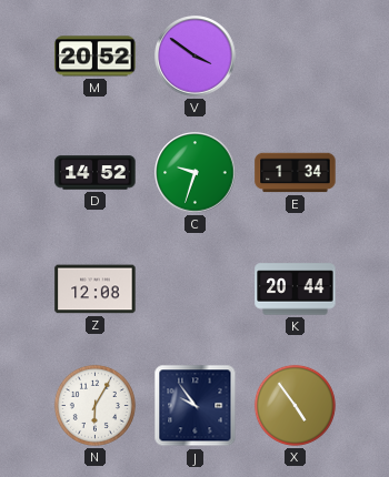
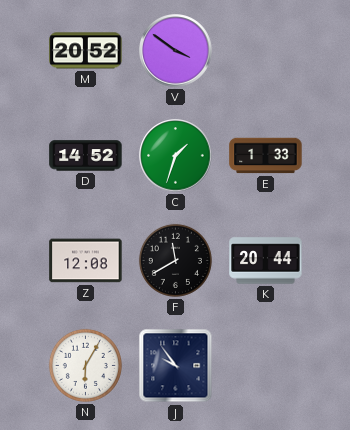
C: 9:33 -> 1:33
E: 1:34 -> 1:33
F: none -> 11:40
X: 4:54 -> none
